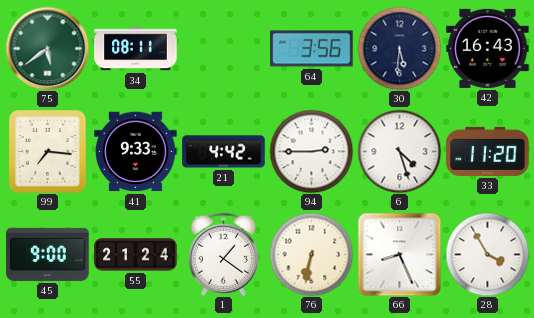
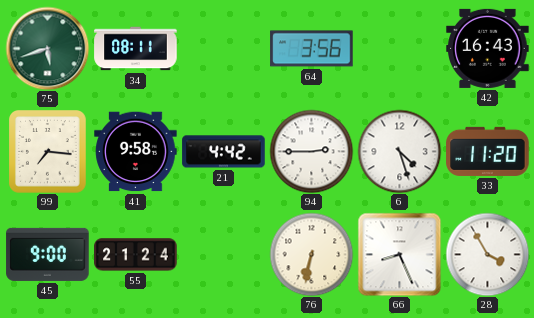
75: 5:39 -> 5:42
30: 5:31 -> none
41: 9:33 -> 9:58
1: 1:21 -> none
